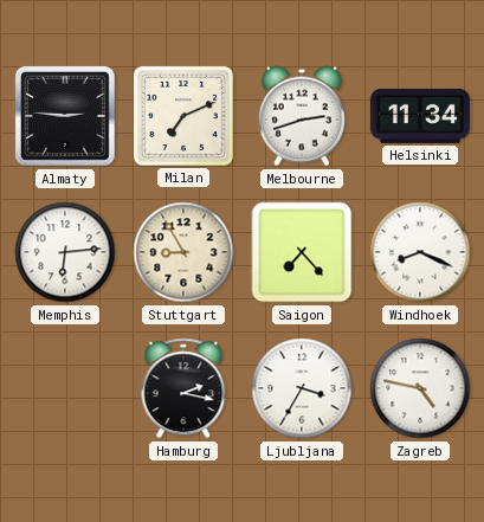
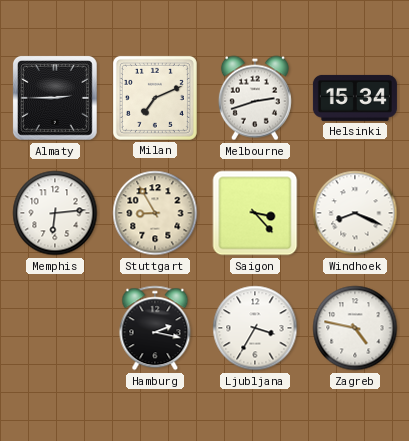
Almaty: 2:46 -> 2:45
Helsinki: 11:34 -> 15:34
Saigon: 7:23 -> 3:23
